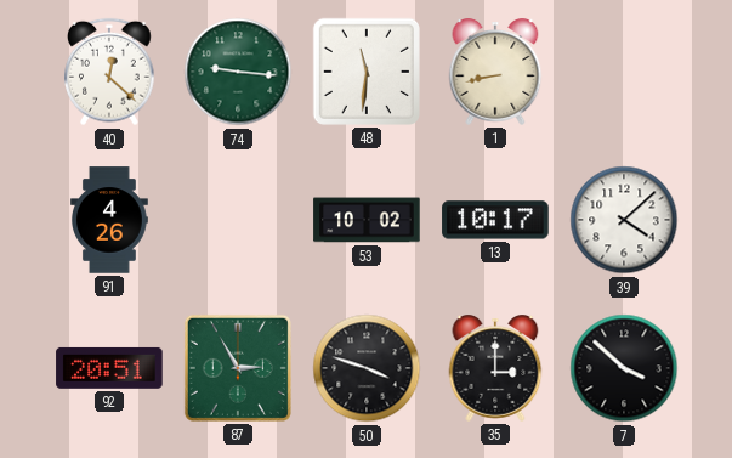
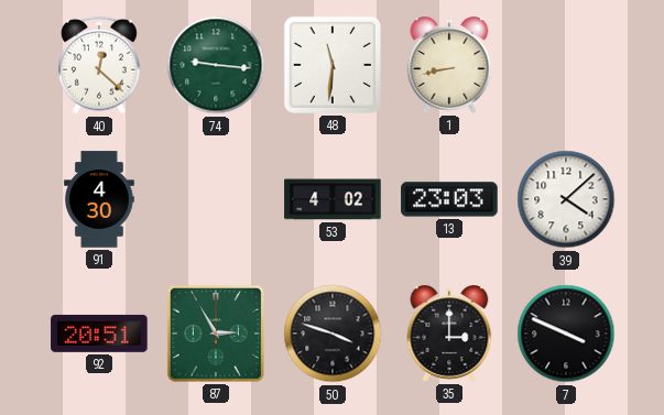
91: 4:26 -> 4:30
53: 10:02 -> 4:02
13: 10:17 -> 23:03
7: 3:52 -> 3:49
